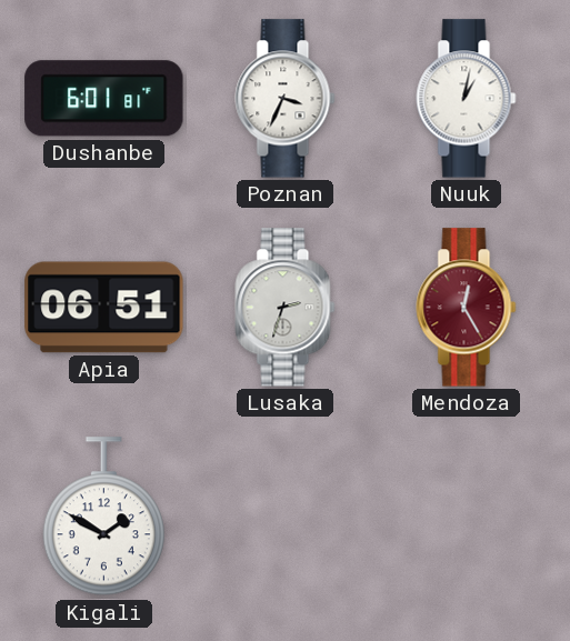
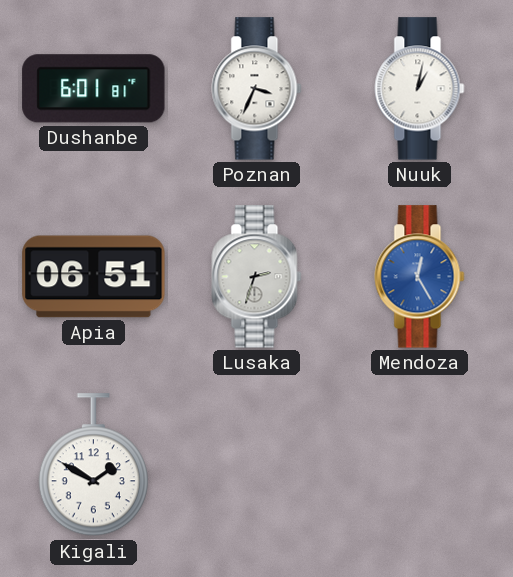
Mendoza dial: burgundy -> blue
